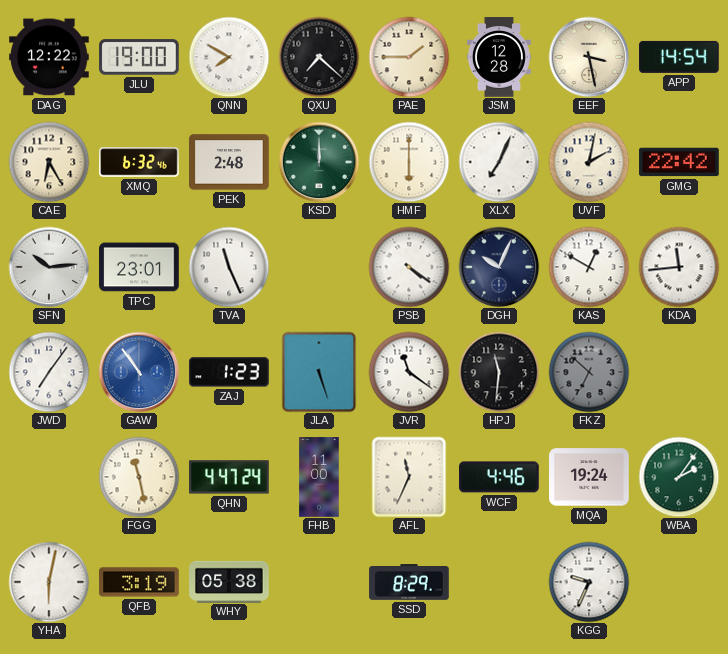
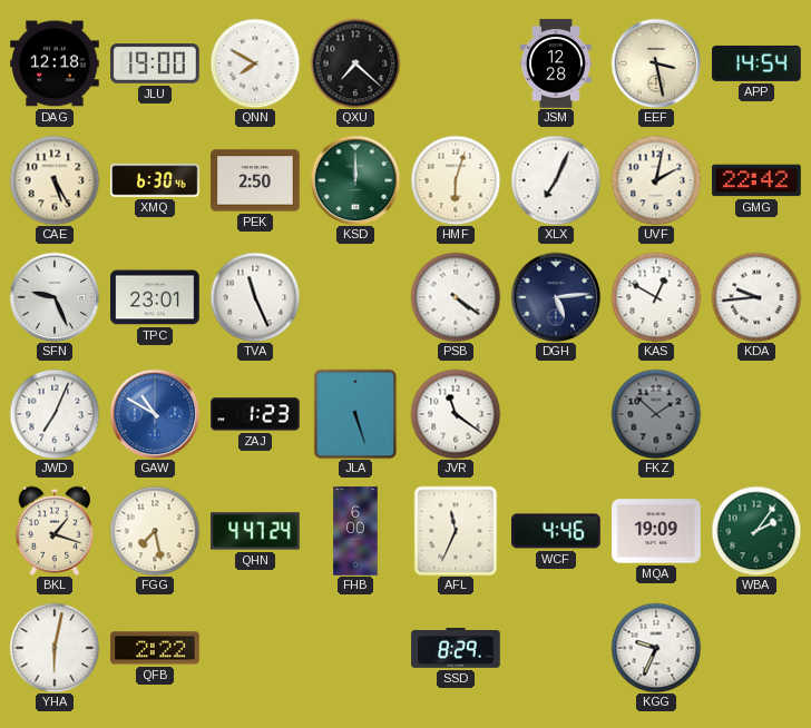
DAG: 12:22 -> 12:18
PAE: 1:45 -> none
CAE: 6:25 -> 5:25
XMQ: 6:32 -> 6:30
PEK: 2:48 -> 2:50
HMF: 6:00 -> 6:03
SFN: 10:14 -> 9:26
DGH: 10:04 -> 5:14
KDA: 11:44 -> 9:44
JWD: 7:06 -> 7:04
GAW: 10:54 -> 10:50
HPJ: 11:31 -> none
FKZ: 6:52 -> 1:52
BKL: none -> 1:18
FGG: 11:28 -> 7:28
FHB: 11:00 -> 6:00
MQA: 19:24 -> 19:09
QFB: 3:19 -> 2:22
WHY: 05:38 -> none
